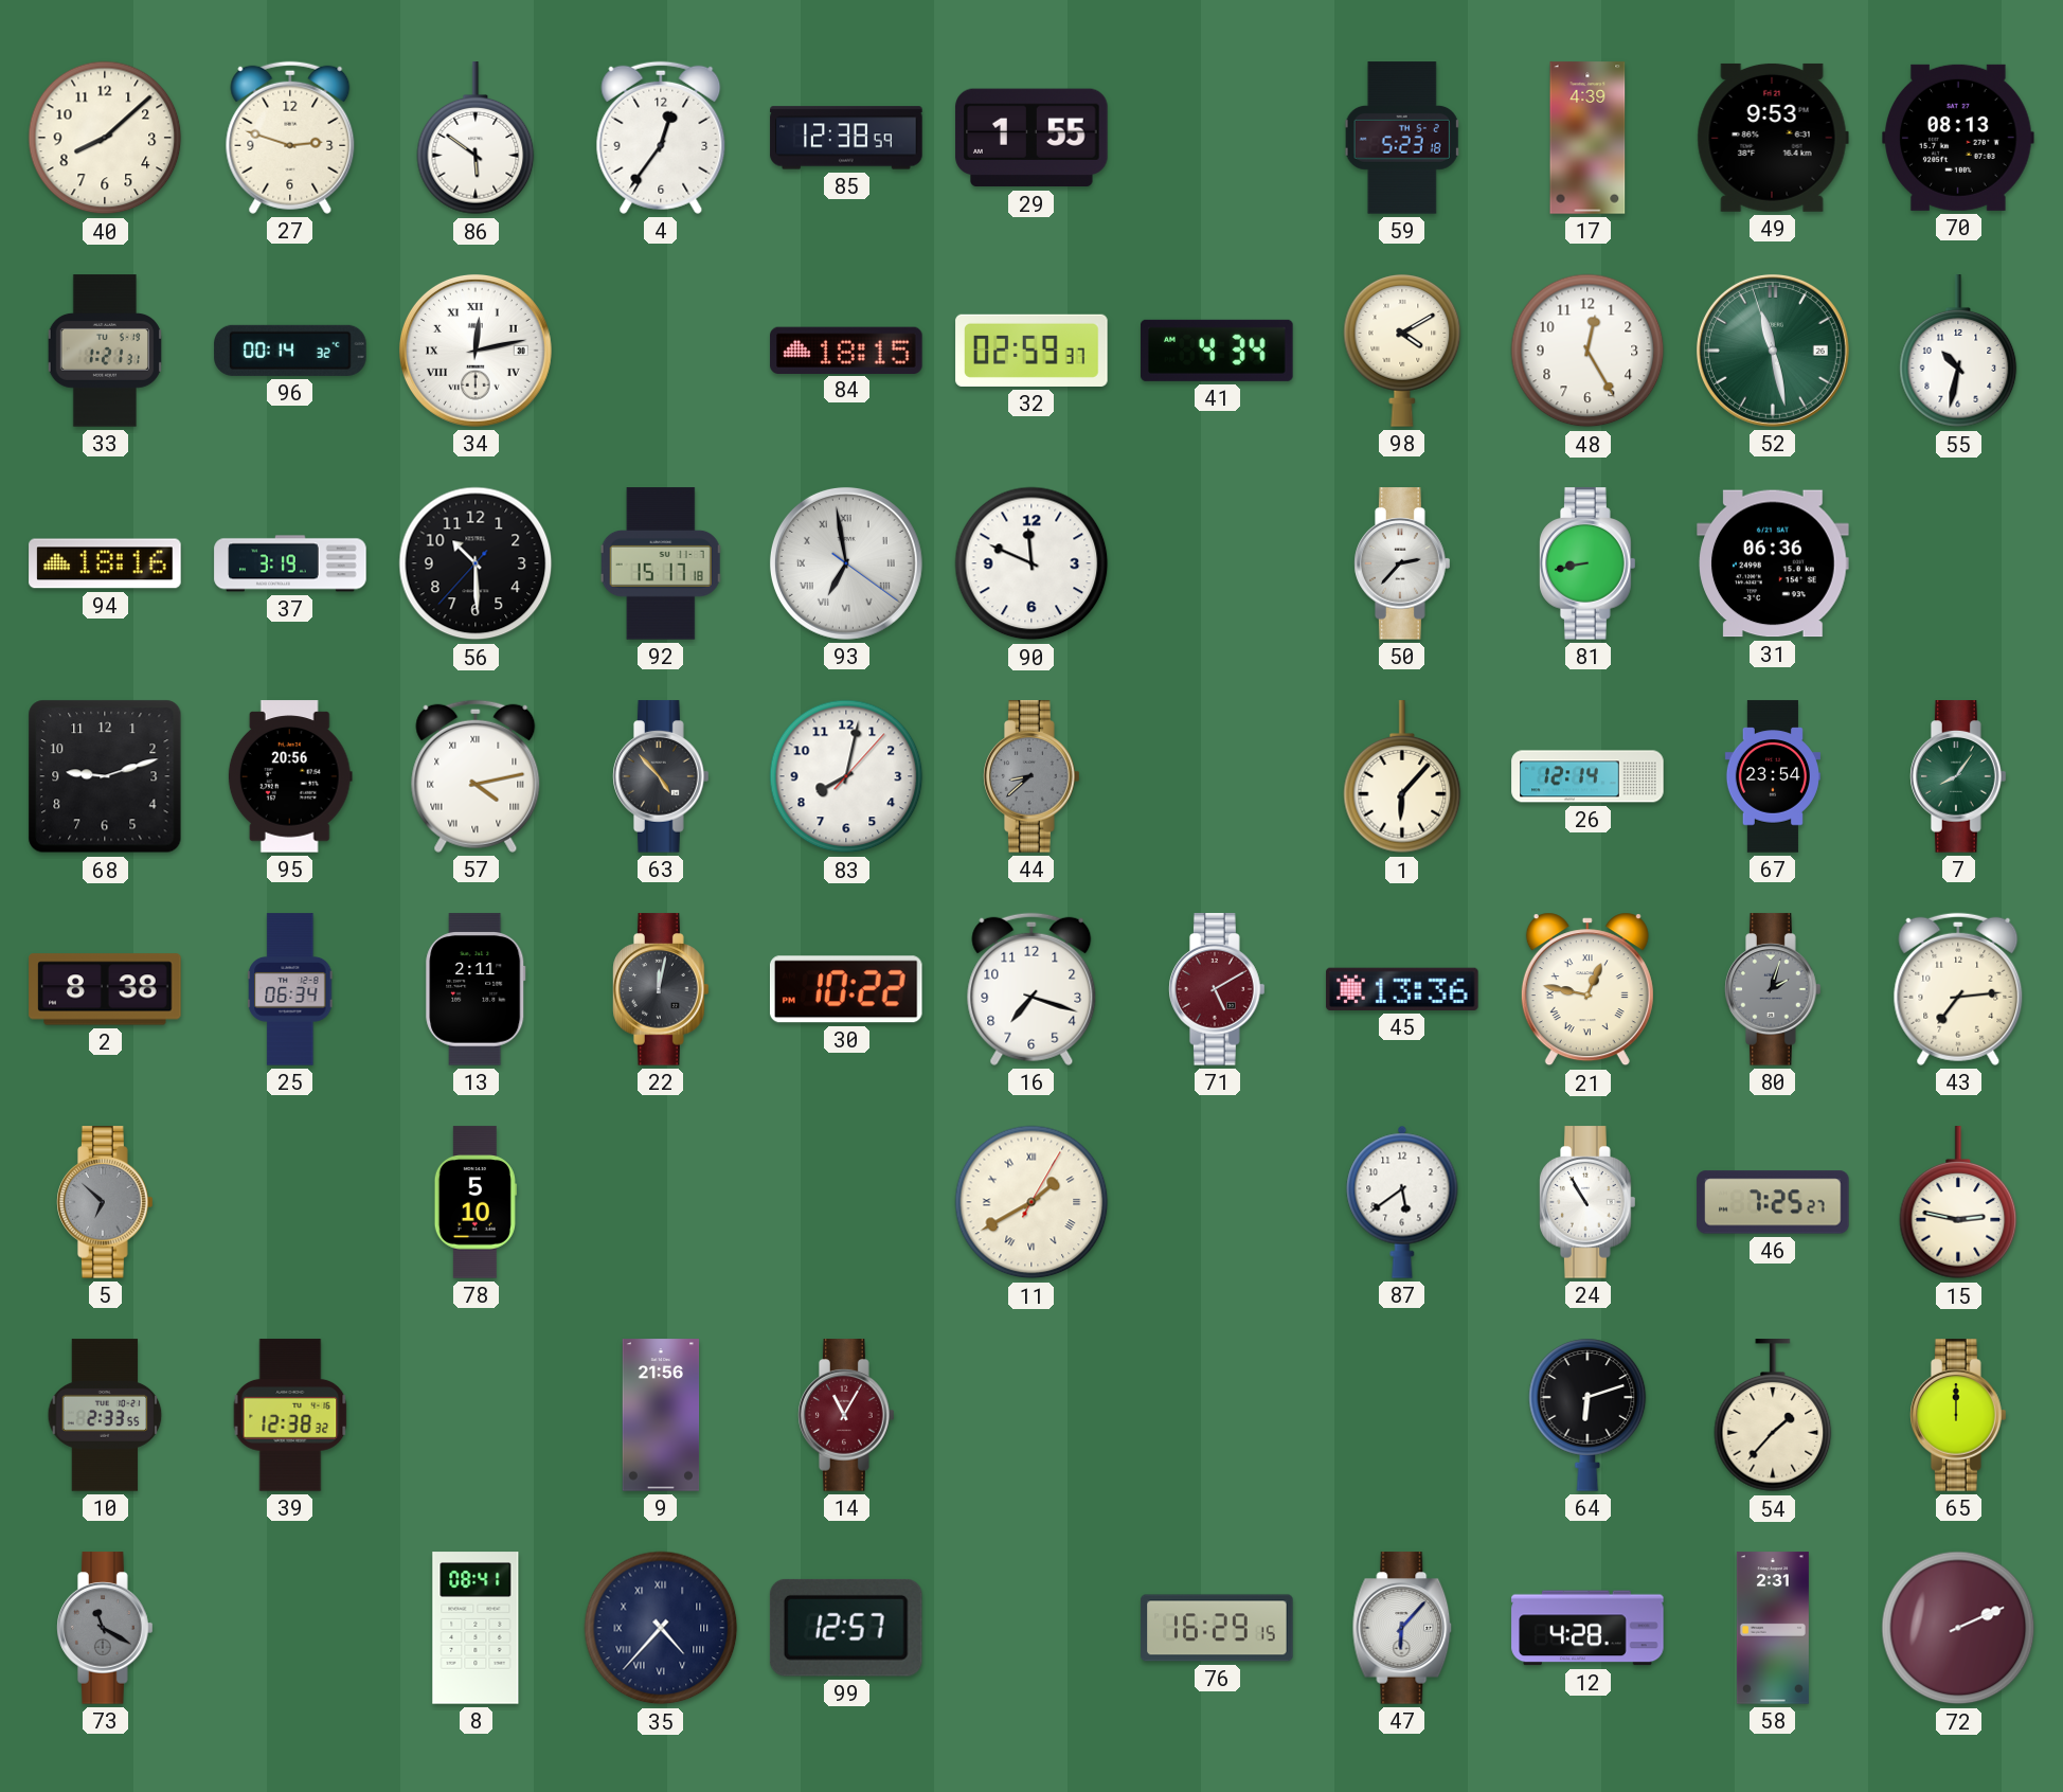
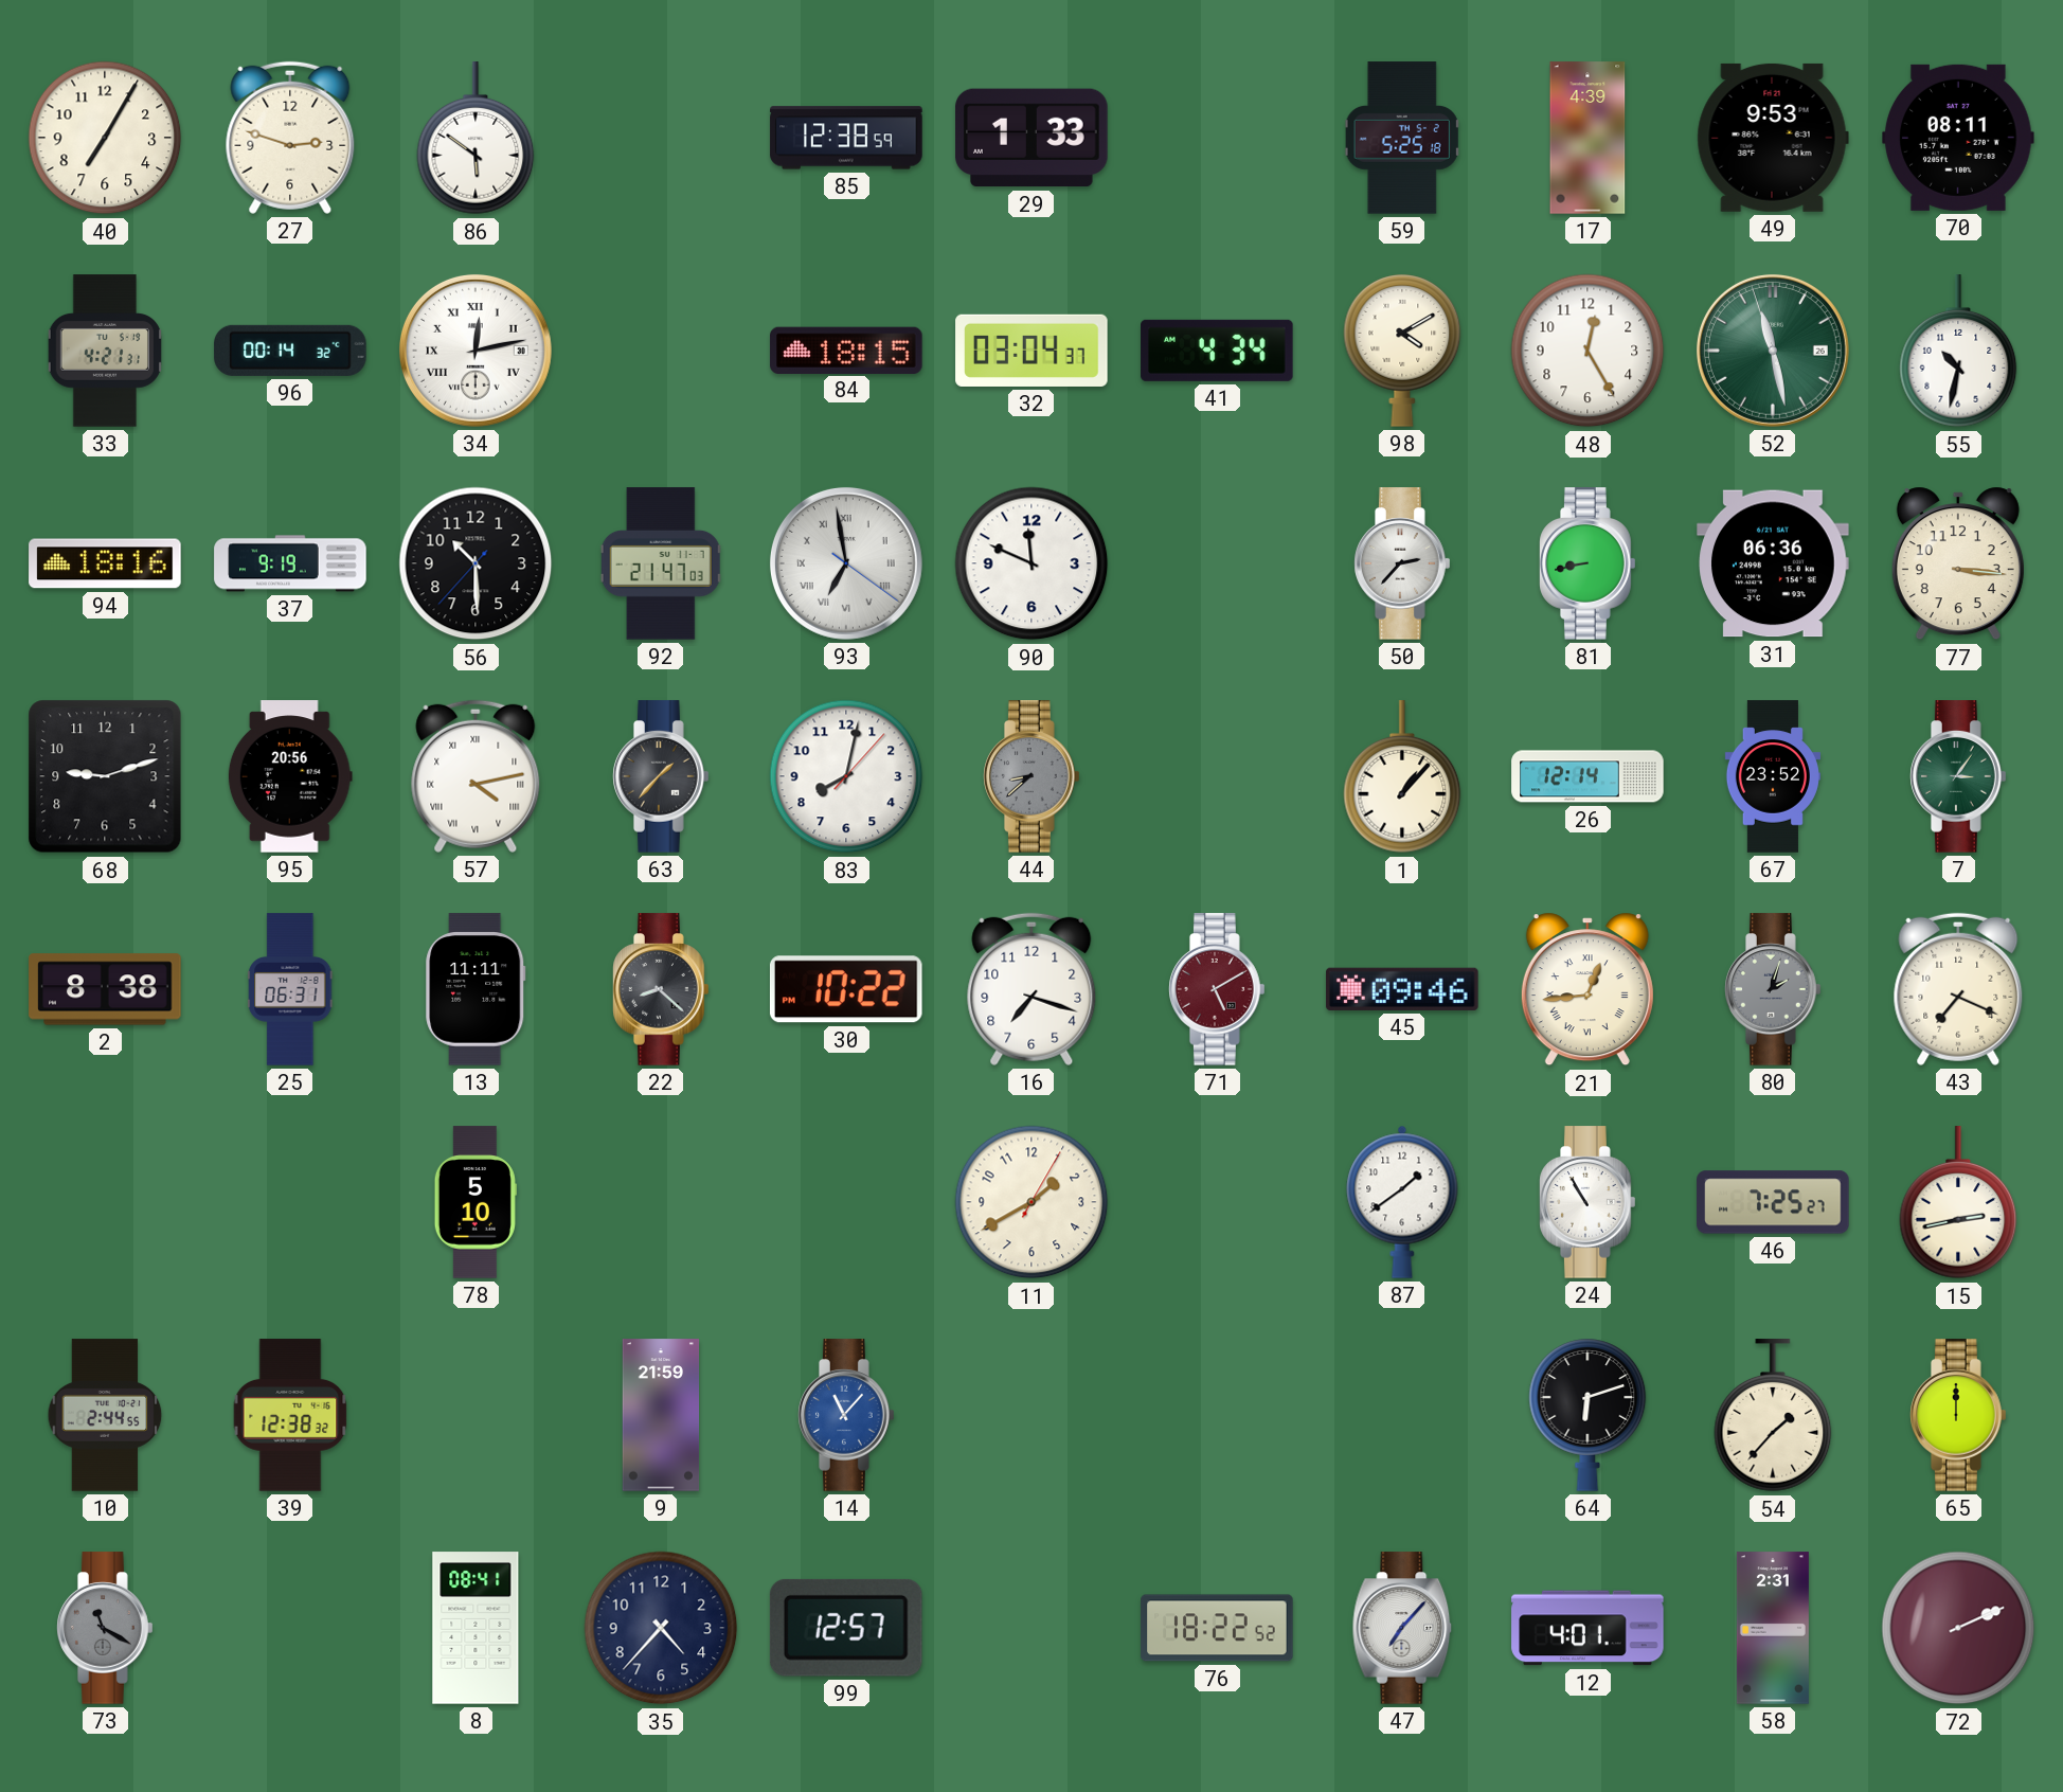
40: 8:08 -> 7:05
4: 12:36 -> none
29: 1:55 -> 1:33
59: 5:23 -> 5:25
70: 08:13 -> 08:11
33: 1:21 -> 4:21
32: 02:59 -> 03:04
37: 3:19 -> 9:19
92: 15:17 -> 21:47
77: none -> 3:16
63: 4:53 -> 1:37
1: 6:07 -> 1:07
67: 23:54 -> 23:52
7: 8:06 -> 3:06
25: 06:34 -> 06:31
13: 2:11 -> 11:11
22: 12:02 -> 8:22
45: 13:36 -> 09:46
21: 12:47 -> 12:44
43: 7:14 -> 7:19
5: 6:52 -> none
11 numerals: Roman -> Arabic
87: 5:39 -> 1:39
15: 2:47 -> 2:43
10: 2:33 -> 2:44
9: 21:56 -> 21:59
14: 11:05 -> 11:07
14 dial: burgundy -> blue
35 numerals: Roman -> Arabic
76: 16:29 -> 18:22
47: 6:07 -> 7:07
12: 4:28 -> 4:01
